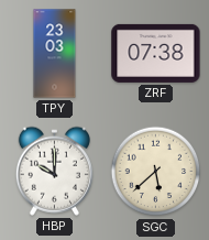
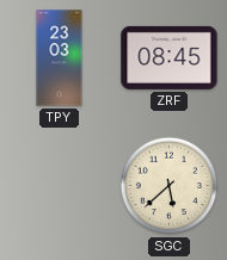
ZRF: 07:38 -> 08:45
HBP: 10:00 -> none
